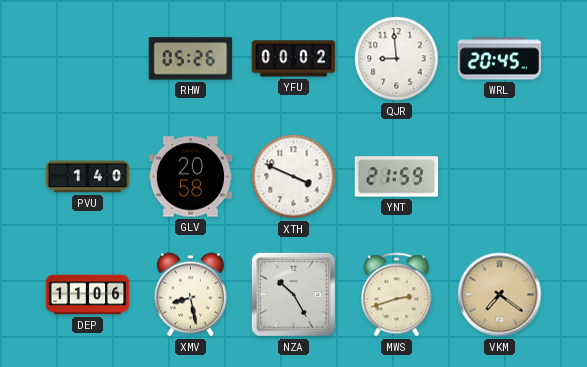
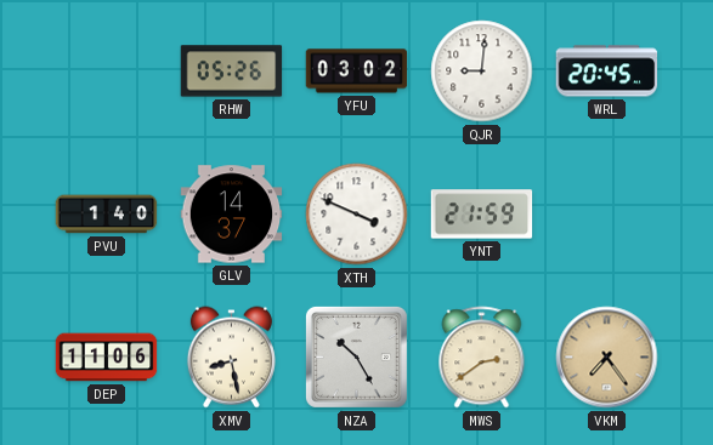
YFU: 00:02 -> 03:02
QJR: 8:59 -> 9:01
GLV: 20:58 -> 14:37
MWS: 2:42 -> 2:39
VKM: 7:21 -> 7:24
